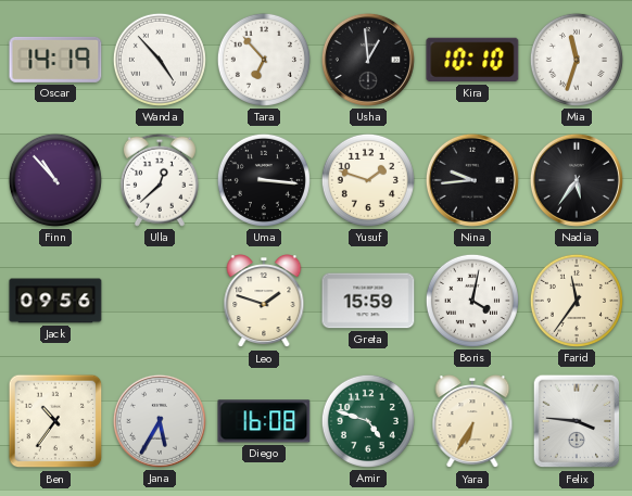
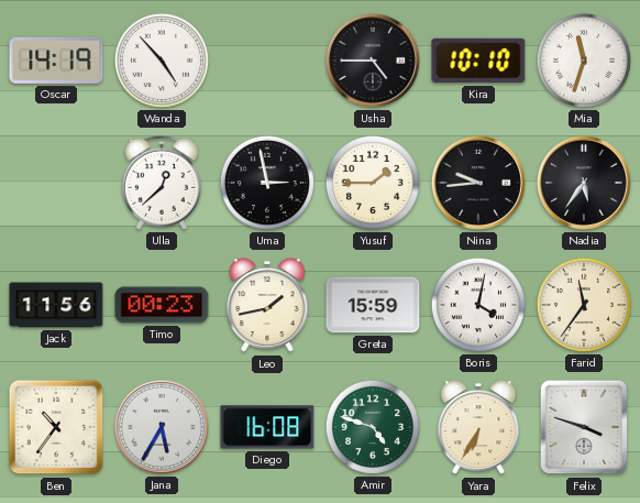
Tara: 6:53 -> none
Usha: 12:59 -> 4:45
Finn: 10:53 -> none
Uma: 3:16 -> 2:58
Yusuf: 1:48 -> 1:45
Jack: 09:56 -> 11:56
Timo: none -> 00:23
Leo: 1:48 -> 1:43
Felix: 3:46 -> 3:48
